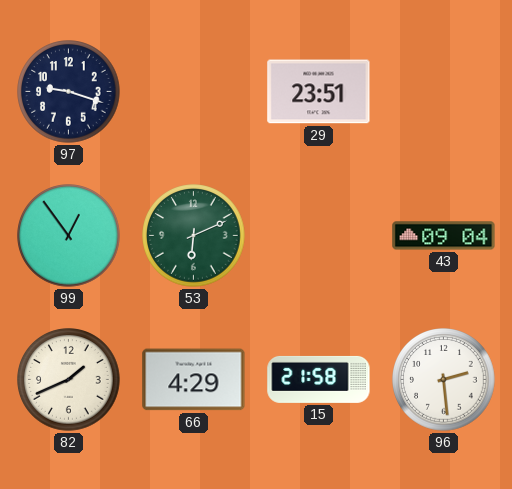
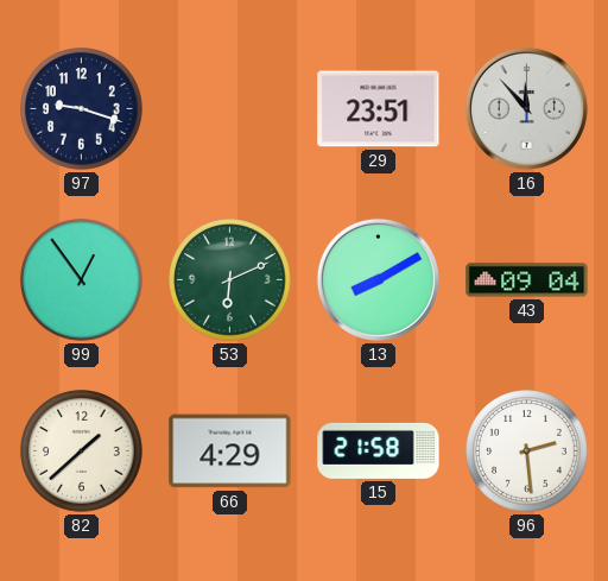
16: none -> 11:53
13: none -> 8:10
82: 1:41 -> 1:38
